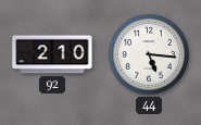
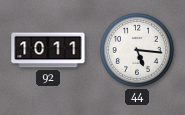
92: 2:10 -> 10:11
